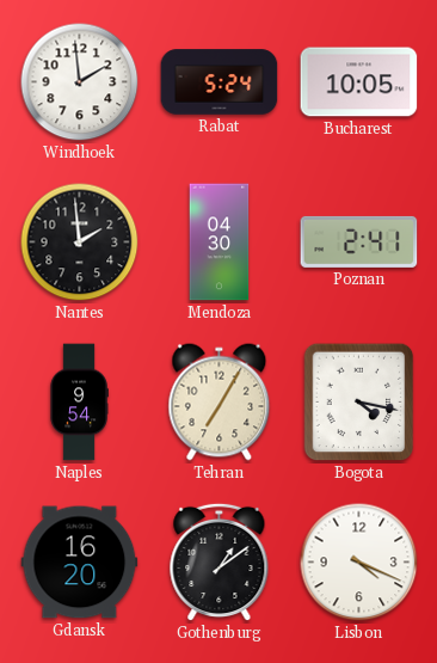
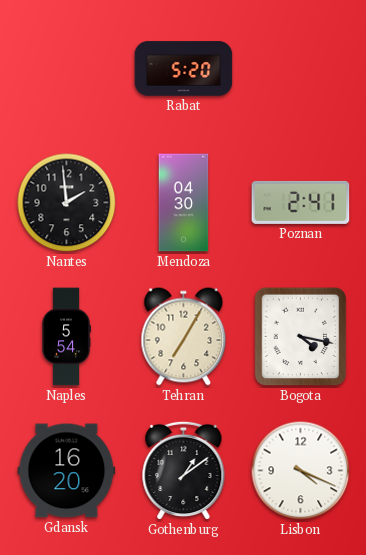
Windhoek: 1:59 -> none
Rabat: 5:24 -> 5:20
Bucharest: 10:05 -> none
Naples: 9:54 -> 5:54
